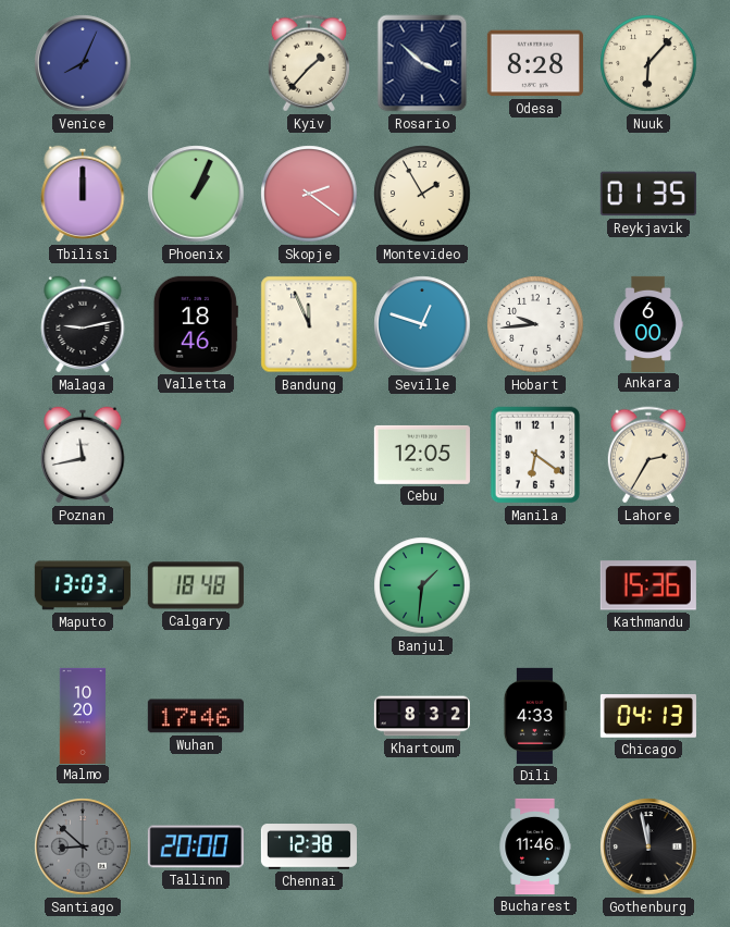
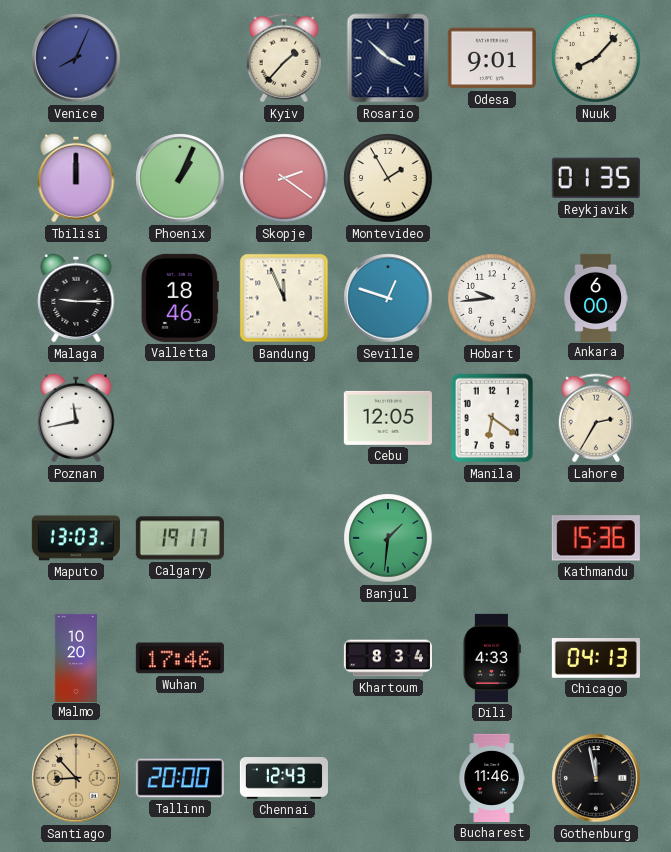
Odesa: 8:28 -> 9:01
Nuuk: 6:07 -> 8:07
Malaga: 9:13 -> 9:15
Calgary: 18:48 -> 19:17
Khartoum: 8:32 -> 8:34
Santiago: 8:52 -> 8:53
Santiago dial: grey -> champagne
Chennai: 12:38 -> 12:43
